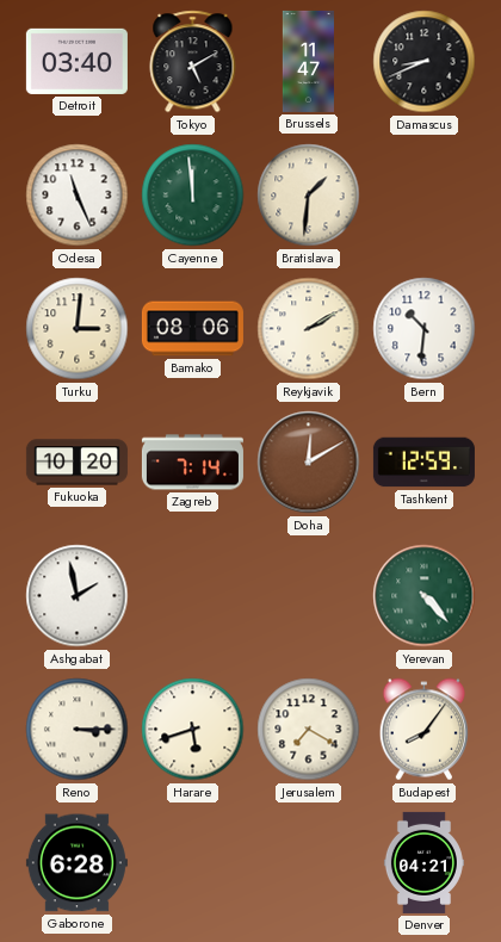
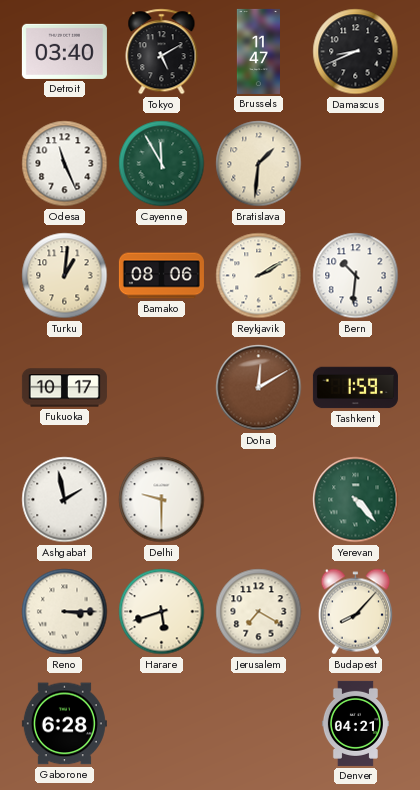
Cayenne: 11:59 -> 11:55
Turku: 3:01 -> 1:01
Fukuoka: 10:20 -> 10:17
Zagreb: 7:14 -> none
Tashkent: 12:59 -> 1:59
Delhi: none -> 9:30
Budapest: 8:06 -> 8:07
